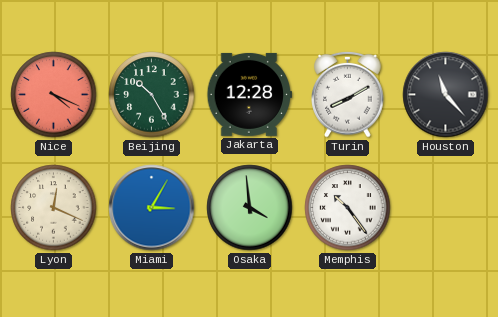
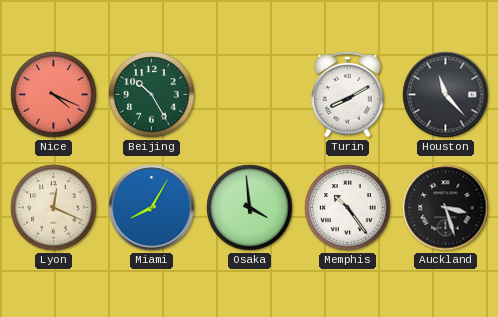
Jakarta: 12:28 -> none
Miami: 3:05 -> 8:05
Auckland: none -> 3:27
